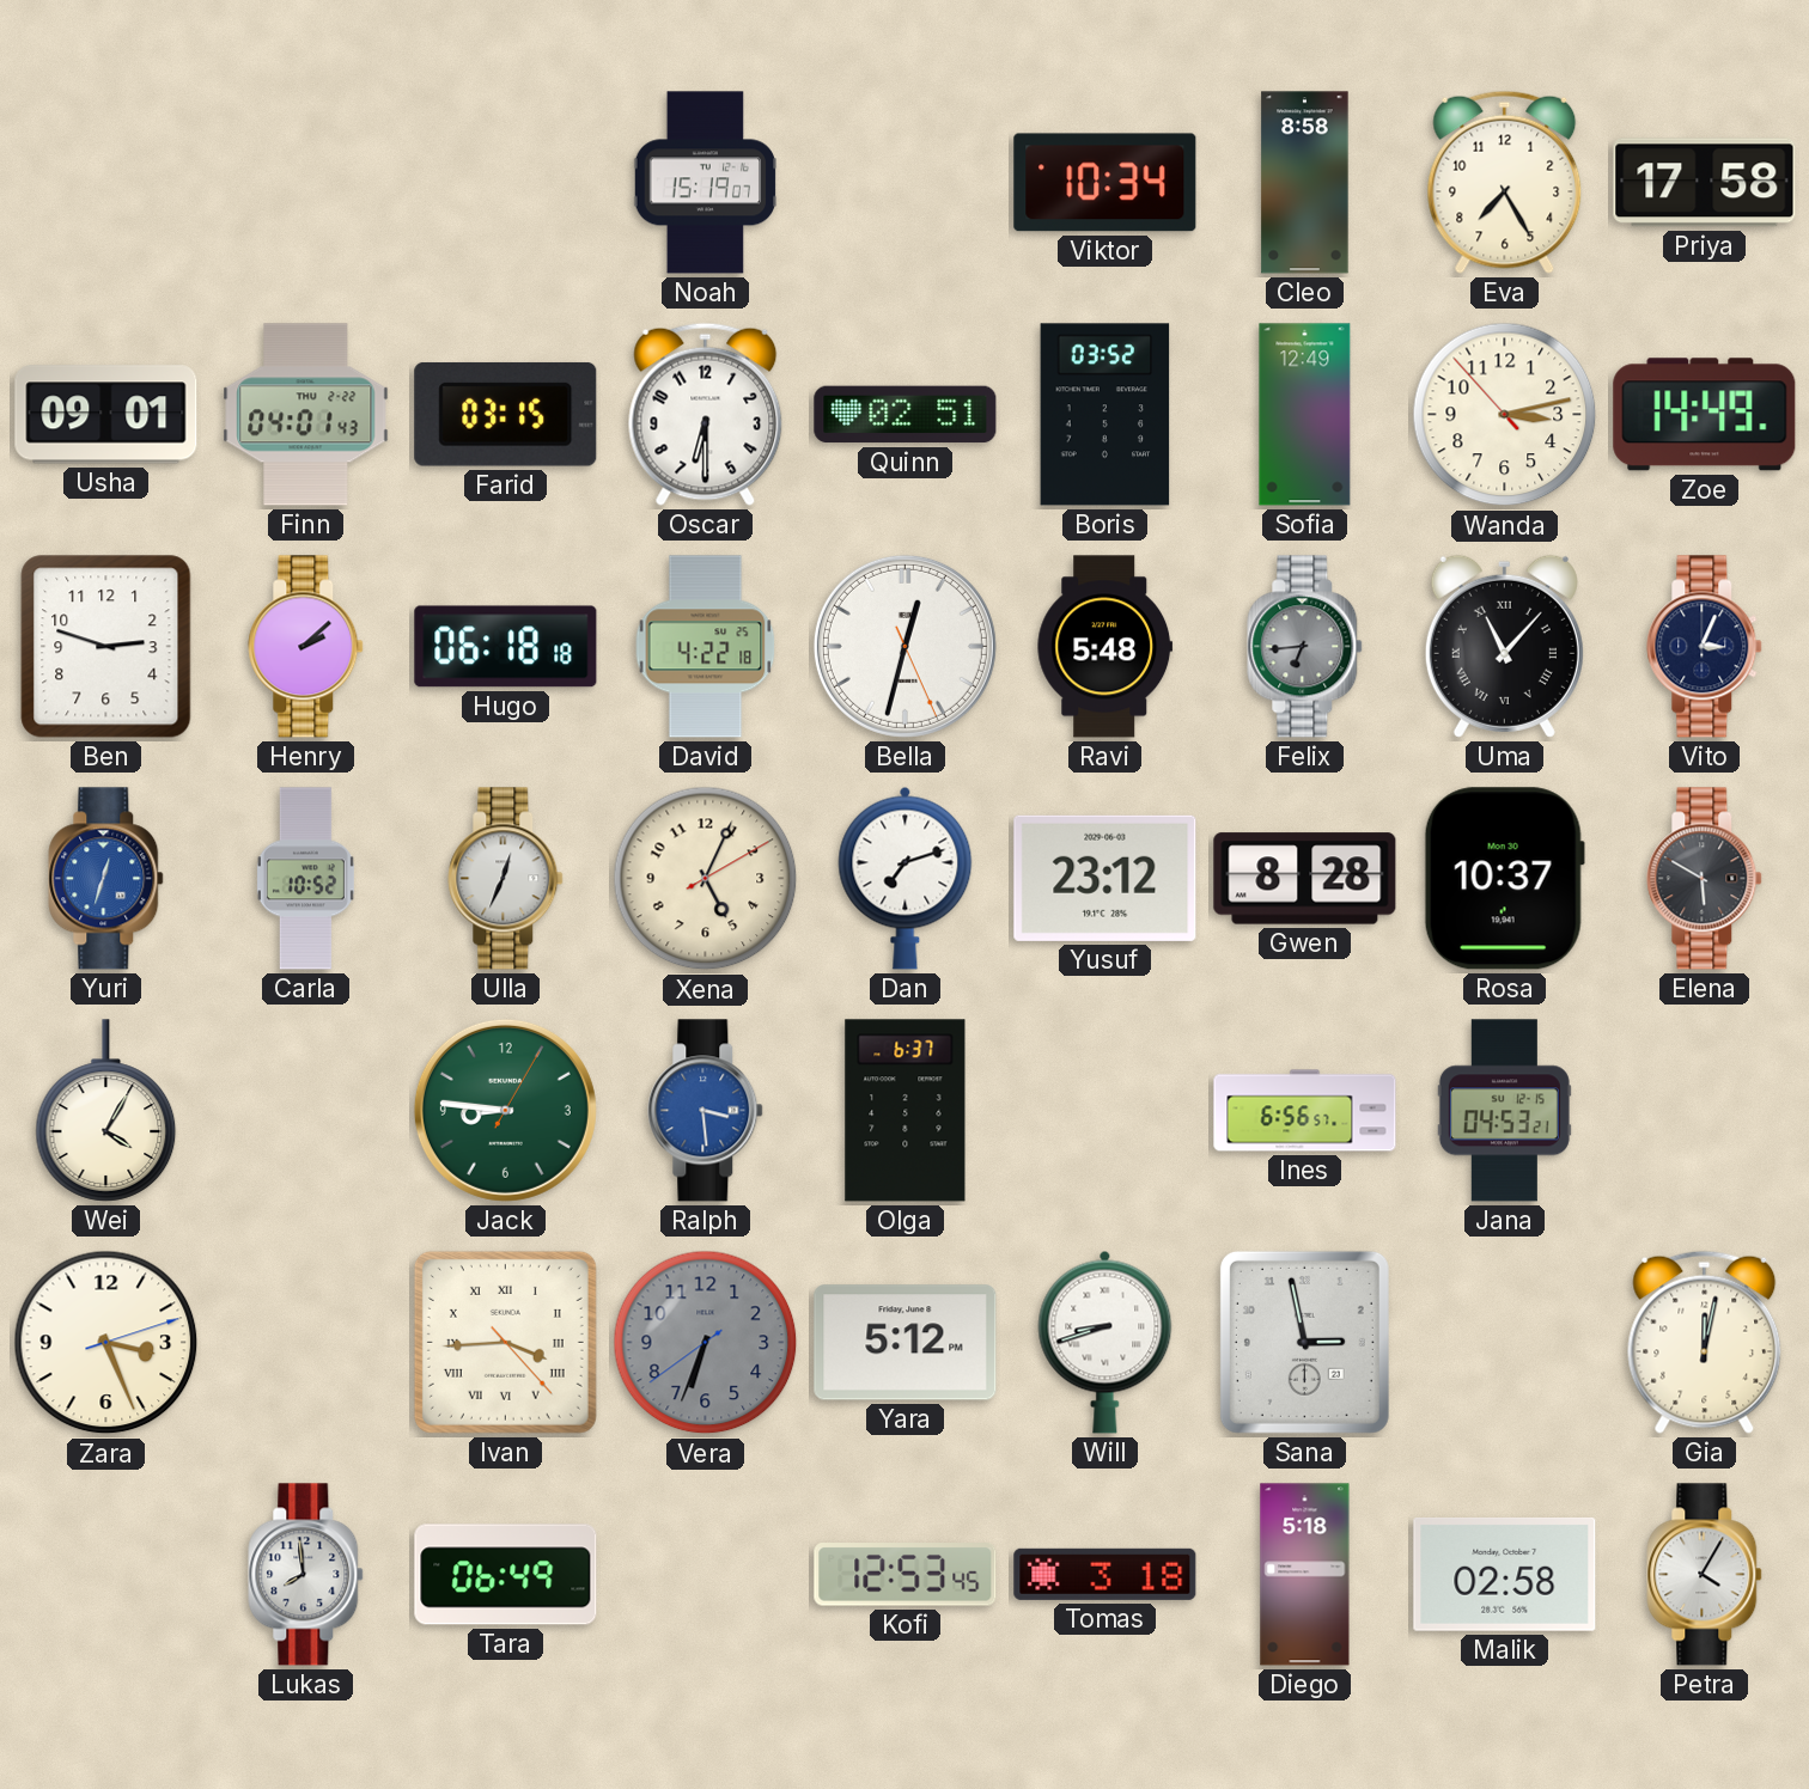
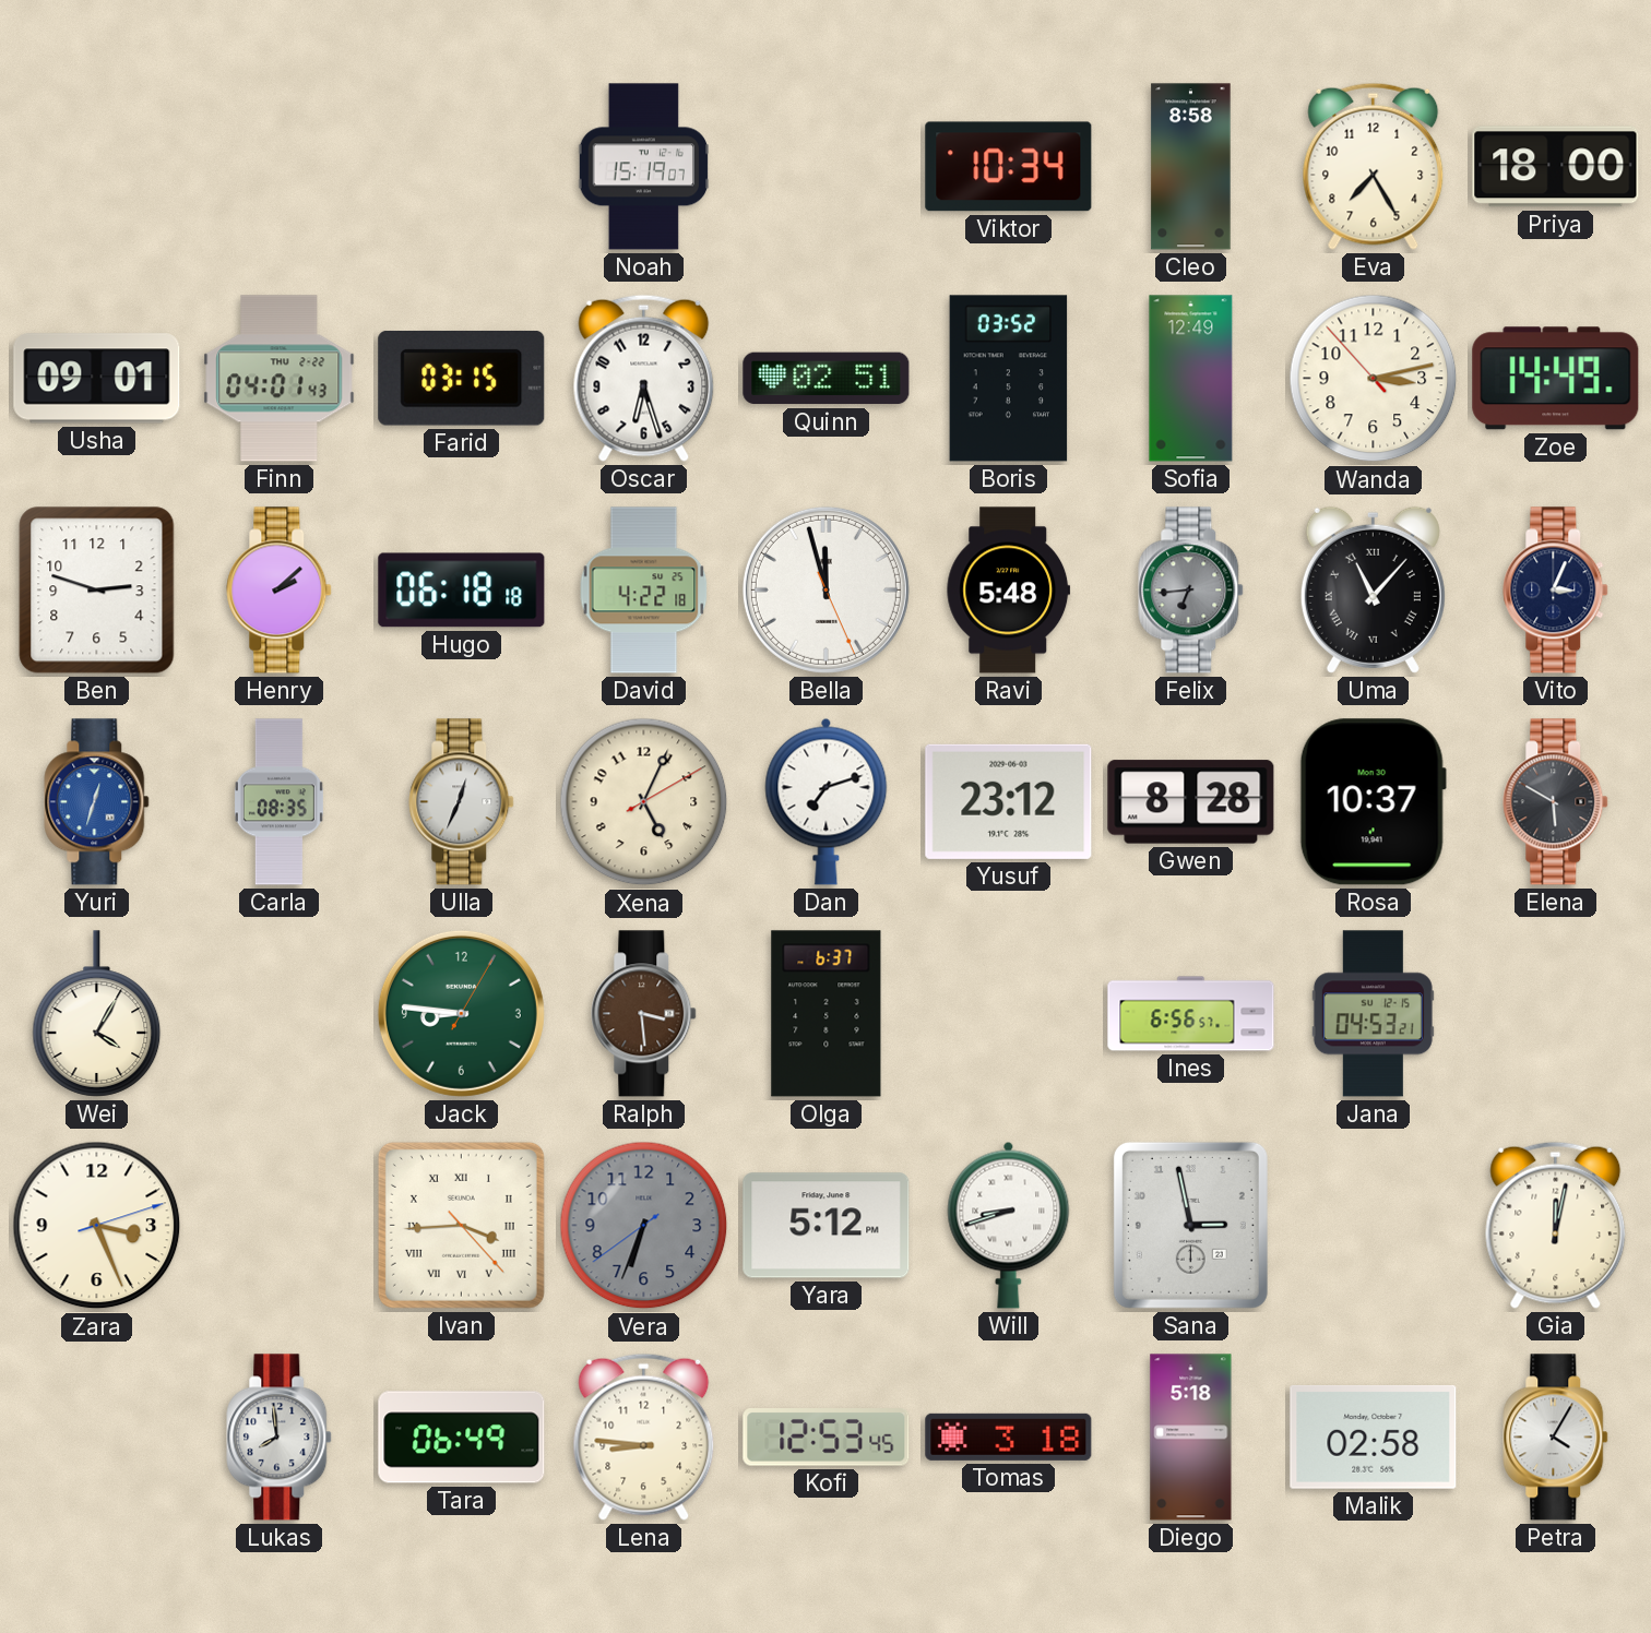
Priya: 17:58 -> 18:00
Oscar: 6:30 -> 6:27
Bella: 12:32 -> 11:57
Carla: 10:52 -> 08:35
Ralph dial: blue -> brown
Lena: none -> 8:46
